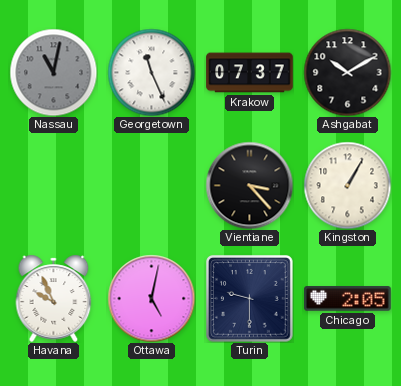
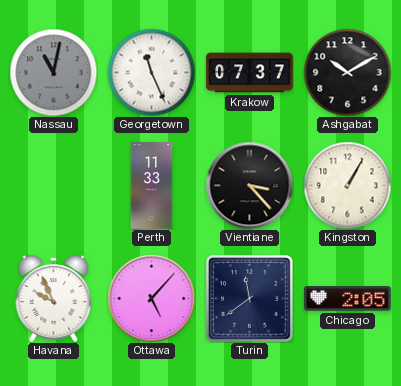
Perth: none -> 11:33
Ottawa: 5:02 -> 5:07
Turin: 9:30 -> 11:39
